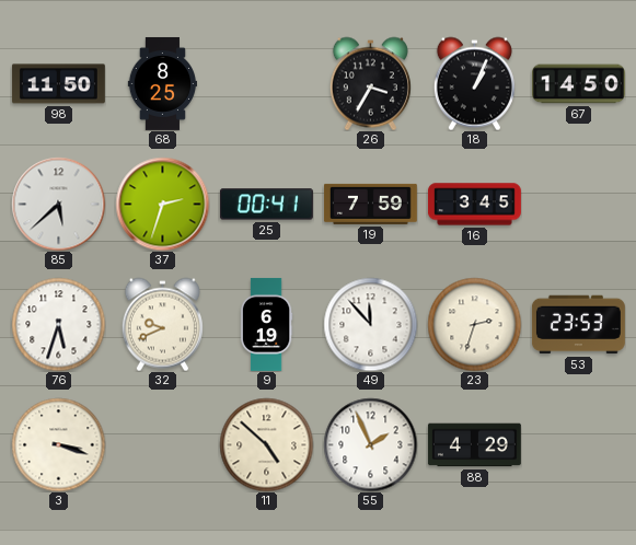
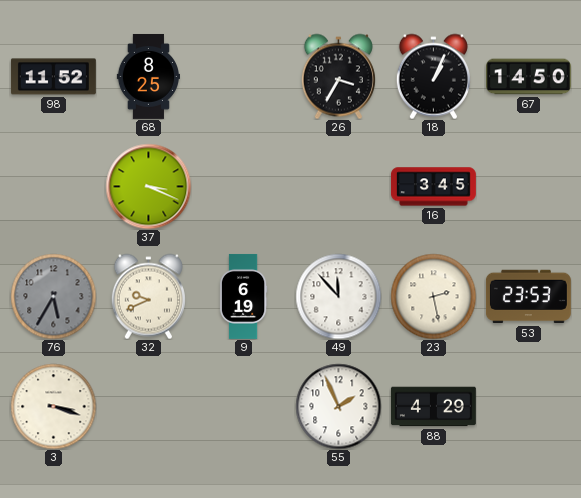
98: 11:50 -> 11:52
85: 5:38 -> none
37: 2:33 -> 3:19
25: 00:41 -> none
19: 7:59 -> none
76: 5:33 -> 5:35
76 dial: white -> grey
23: 2:33 -> 2:28
11: 4:52 -> none
